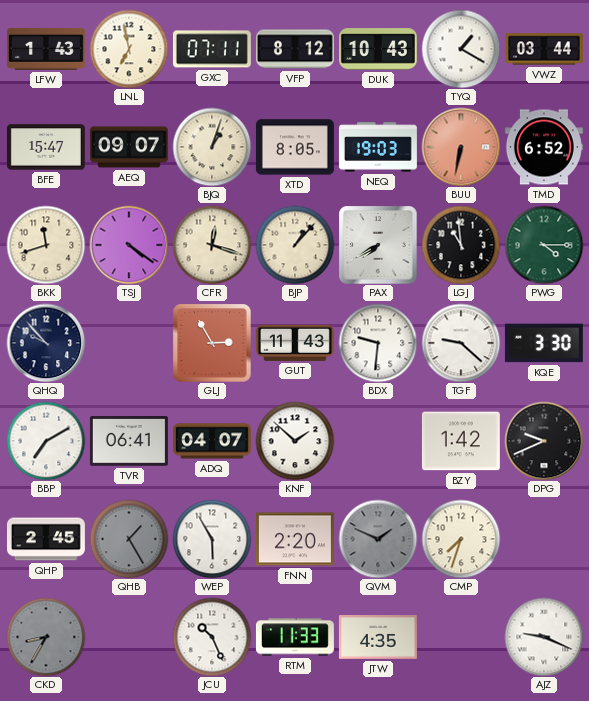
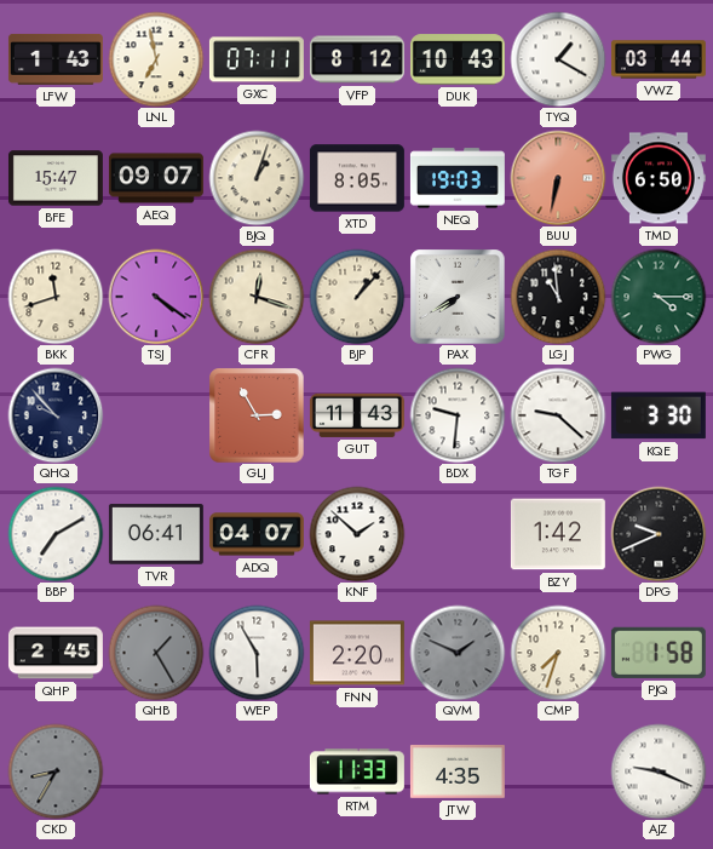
TMD: 6:52 -> 6:50
PJQ: none -> 1:58
JCU: 10:26 -> none
